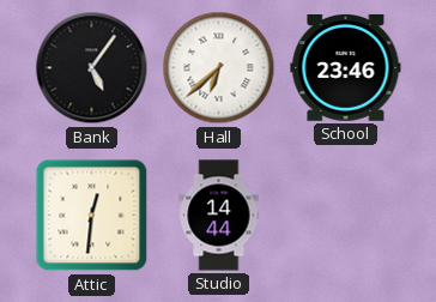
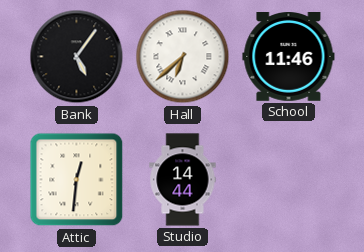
School: 23:46 -> 11:46
